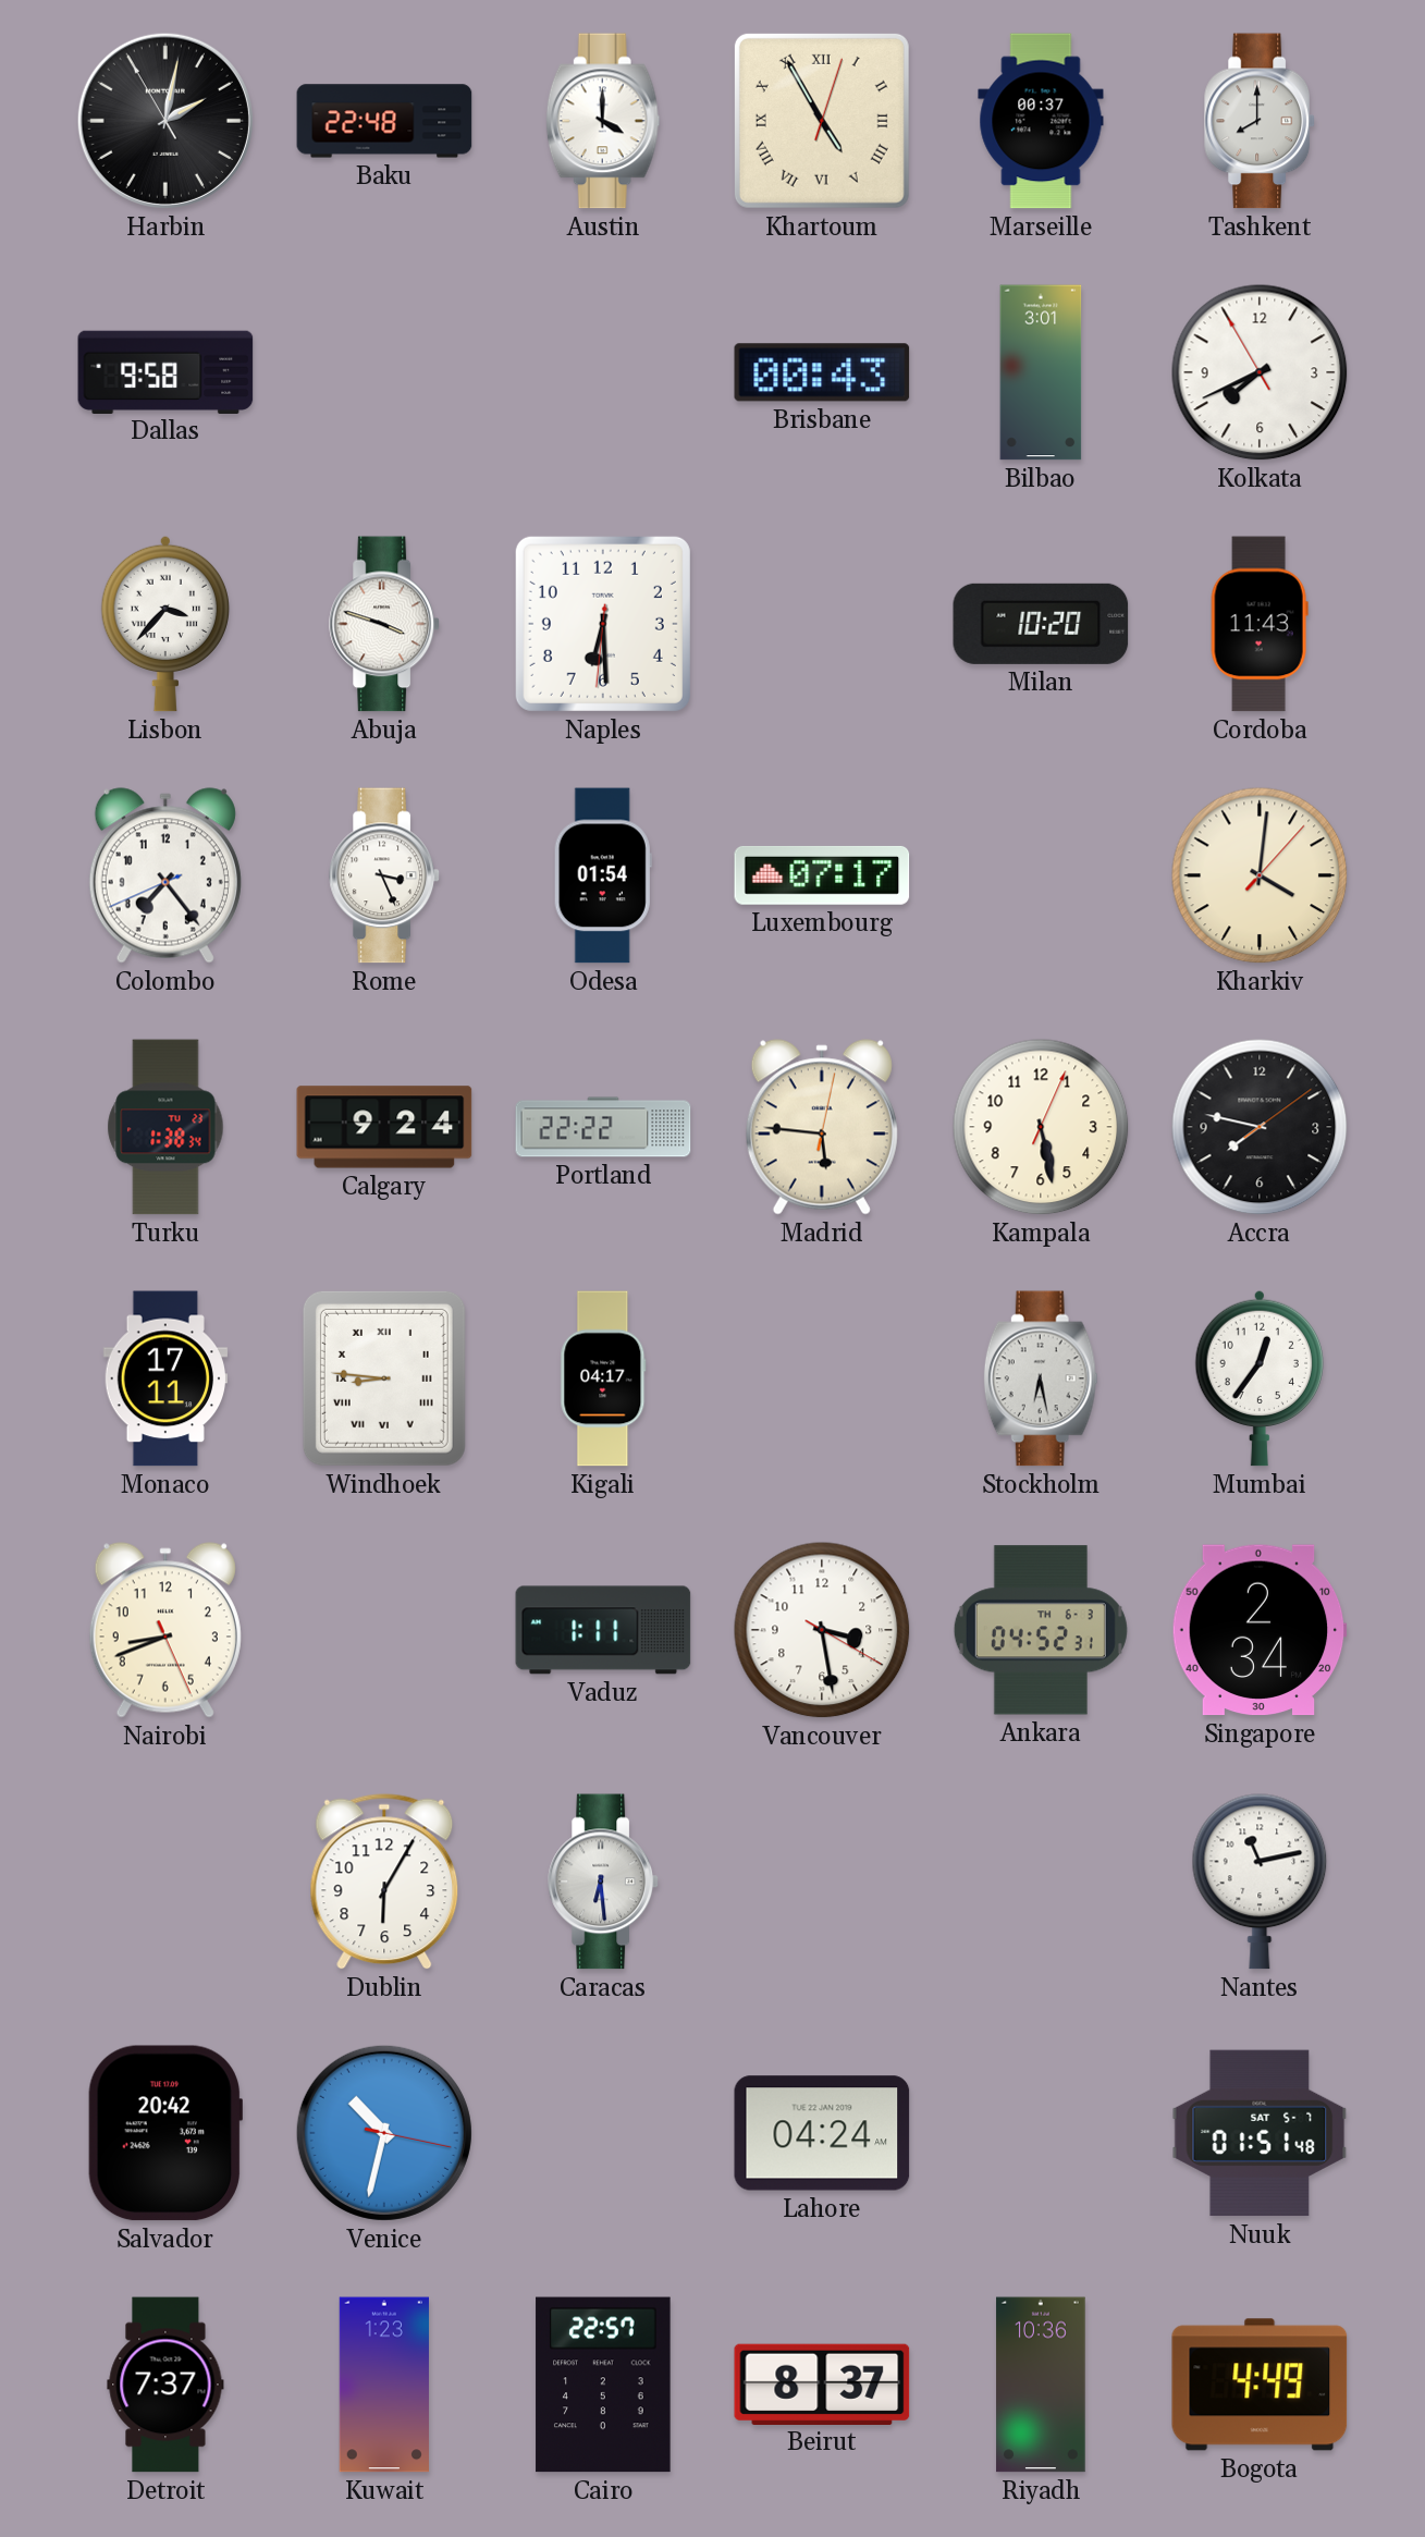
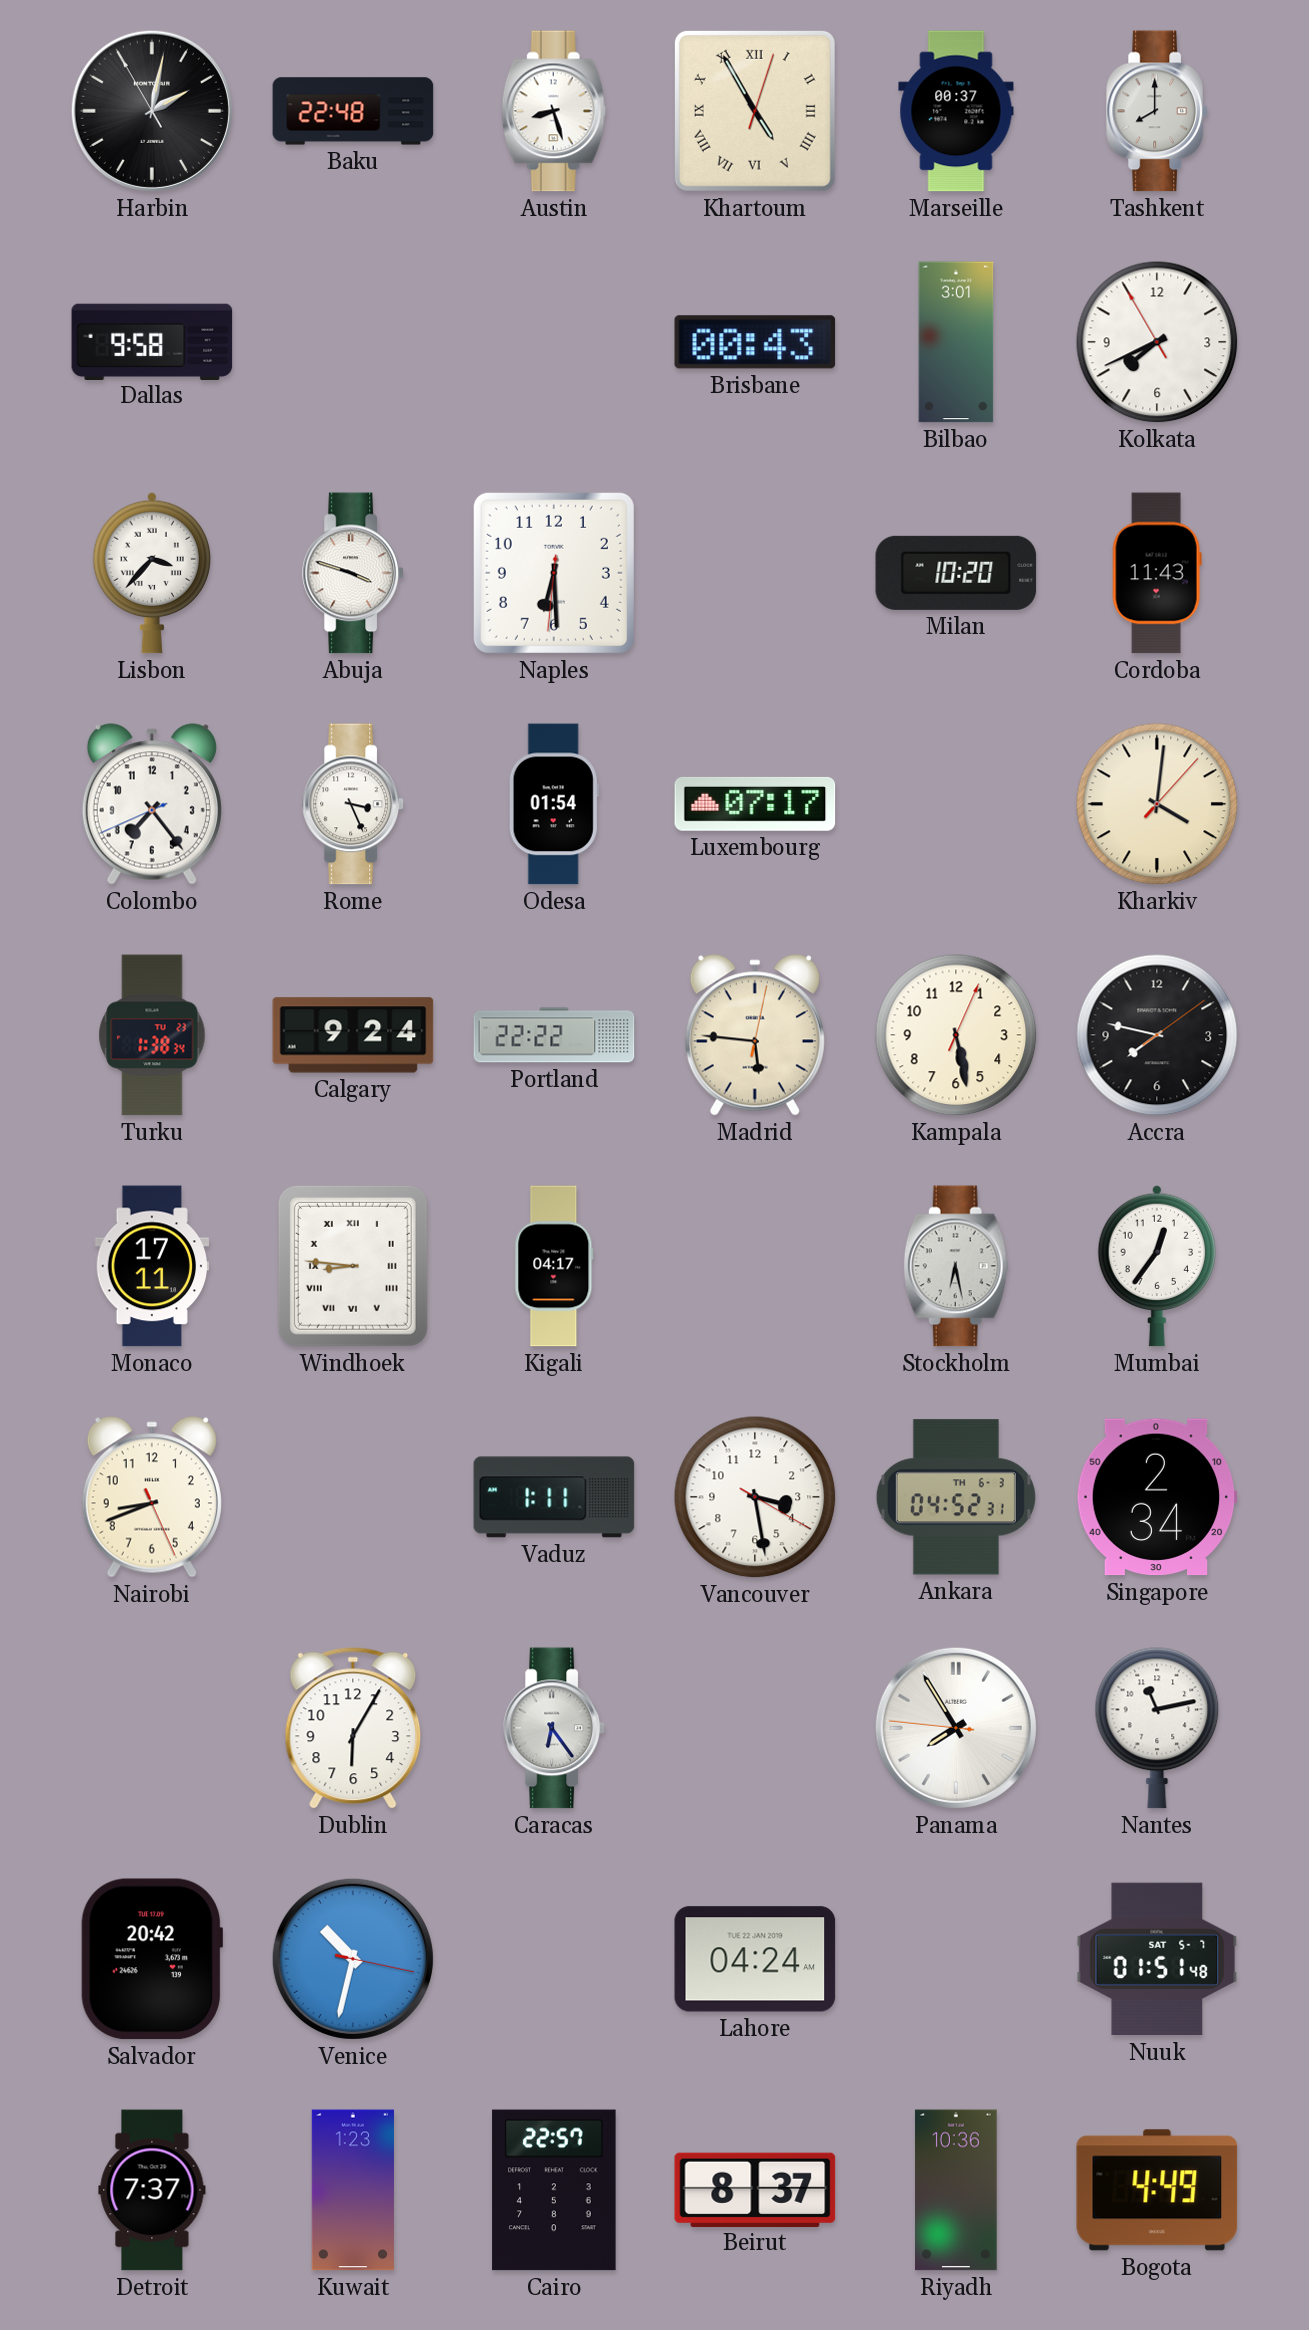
Austin: 4:00 -> 8:27
Caracas: 6:29 -> 6:24
Panama: none -> 7:54
